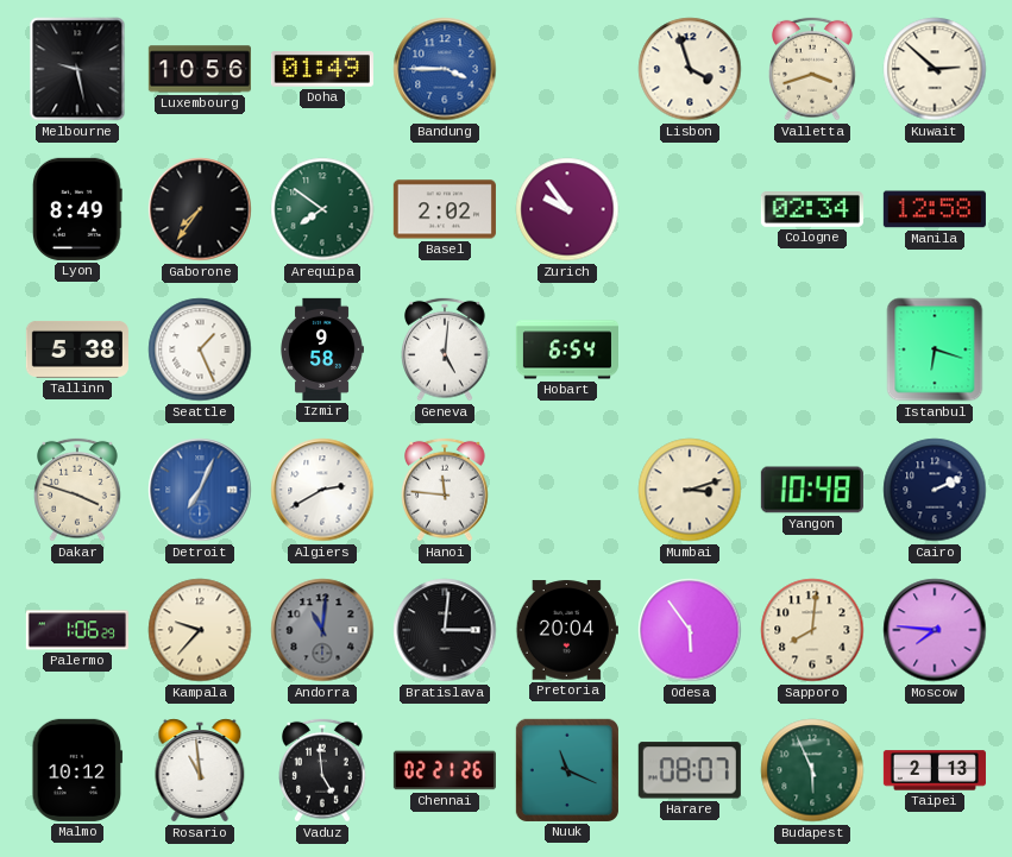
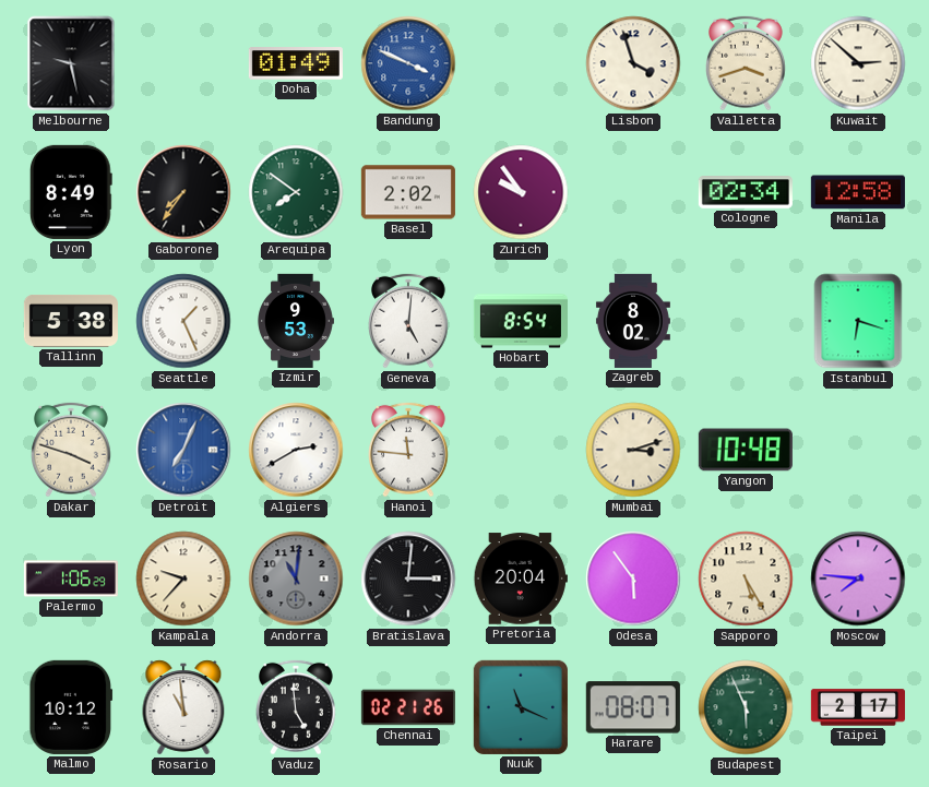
Luxembourg: 10:56 -> none
Bandung: 3:45 -> 3:49
Izmir: 9:58 -> 9:53
Hobart: 6:54 -> 8:54
Zagreb: none -> 8:02
Cairo: 2:11 -> none
Sapporo: 8:01 -> 5:25
Taipei: 2:13 -> 2:17
